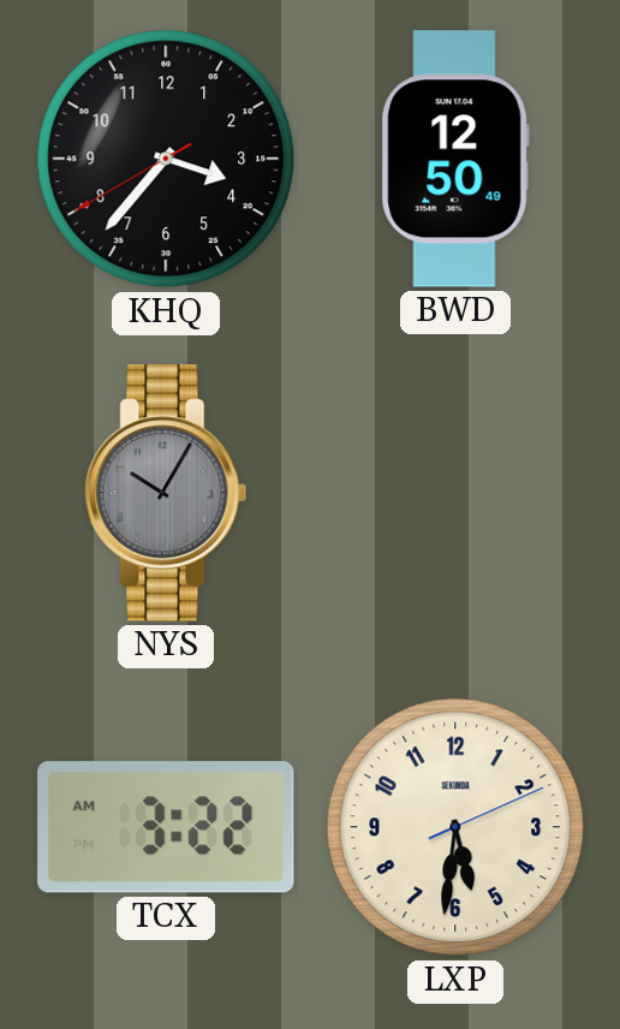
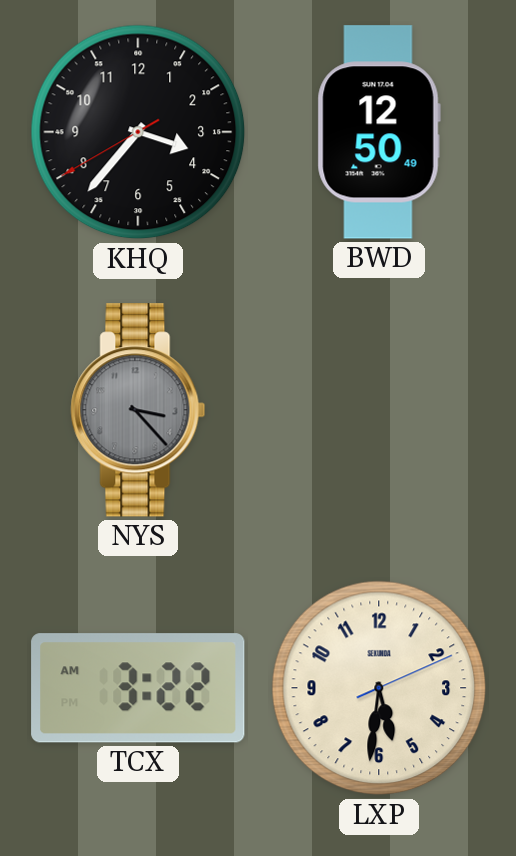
NYS: 10:05 -> 3:23
